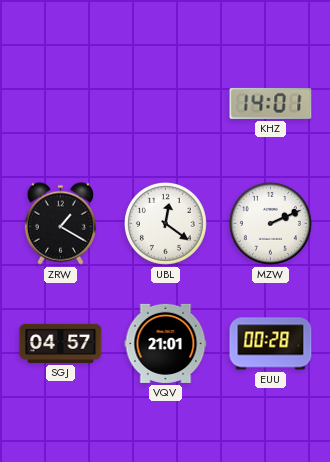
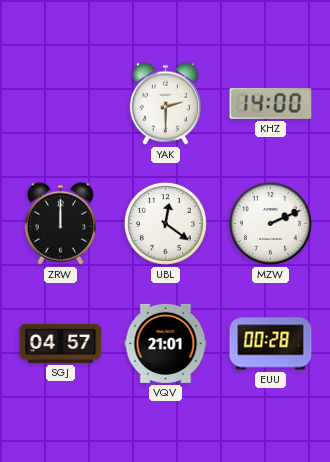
YAK: none -> 2:30
KHZ: 14:01 -> 14:00
ZRW: 1:20 -> 12:00
